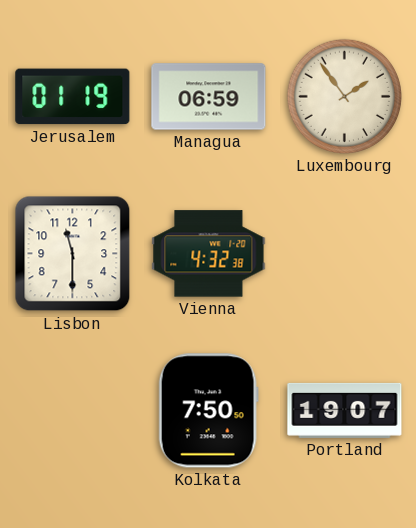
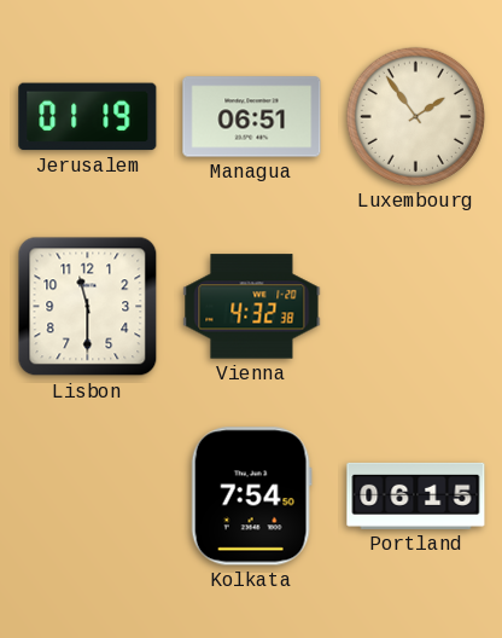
Managua: 06:59 -> 06:51
Kolkata: 7:50 -> 7:54
Portland: 19:07 -> 06:15
